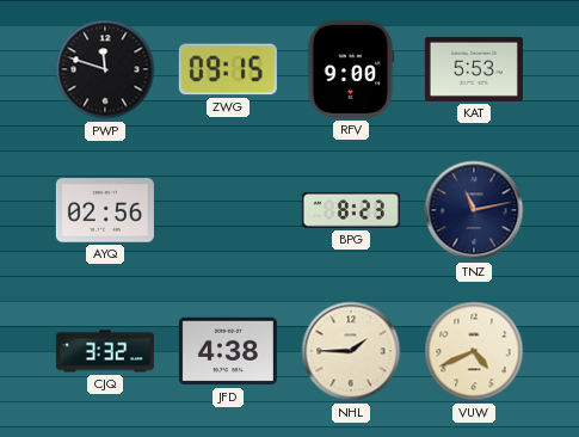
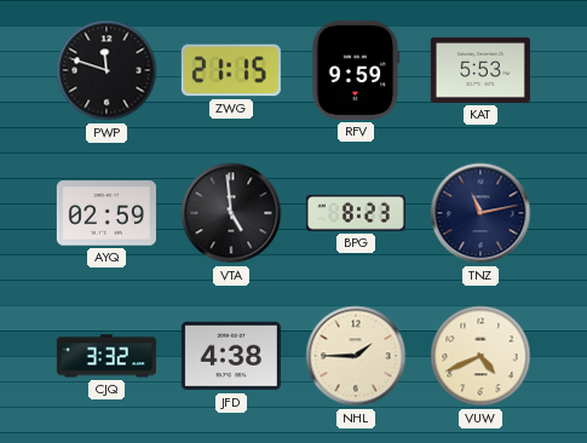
ZWG: 09:15 -> 21:15
RFV: 9:00 -> 9:59
AYQ: 02:56 -> 02:59
VTA: none -> 4:59
